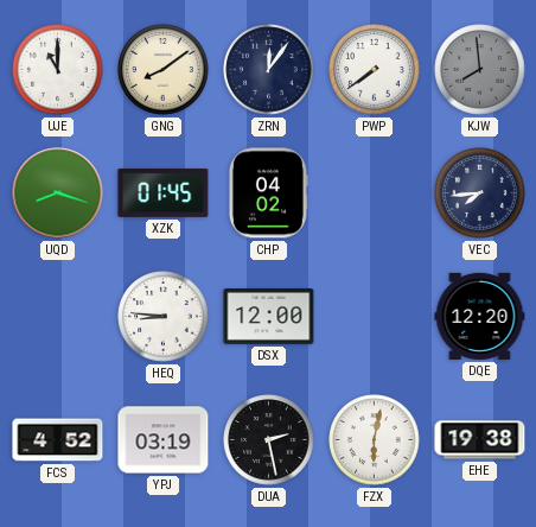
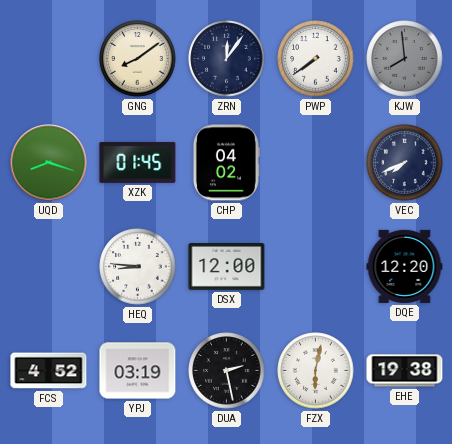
UJE: 11:00 -> none
VEC: 7:44 -> 7:41
